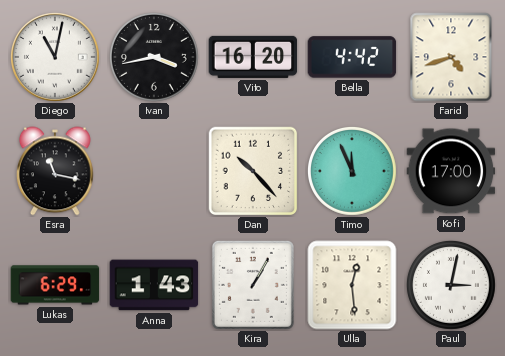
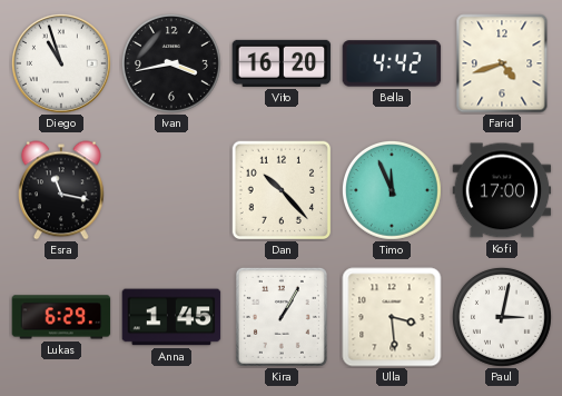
Diego: 11:02 -> 10:57
Anna: 1:43 -> 1:45
Ulla: 12:29 -> 3:29
